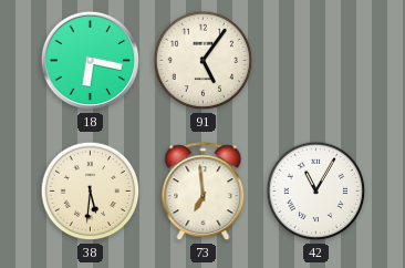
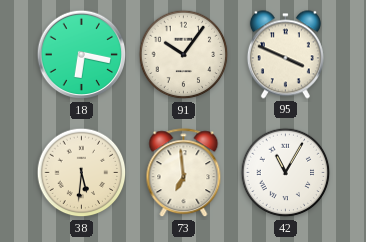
91: 5:06 -> 10:06
95: none -> 3:49
